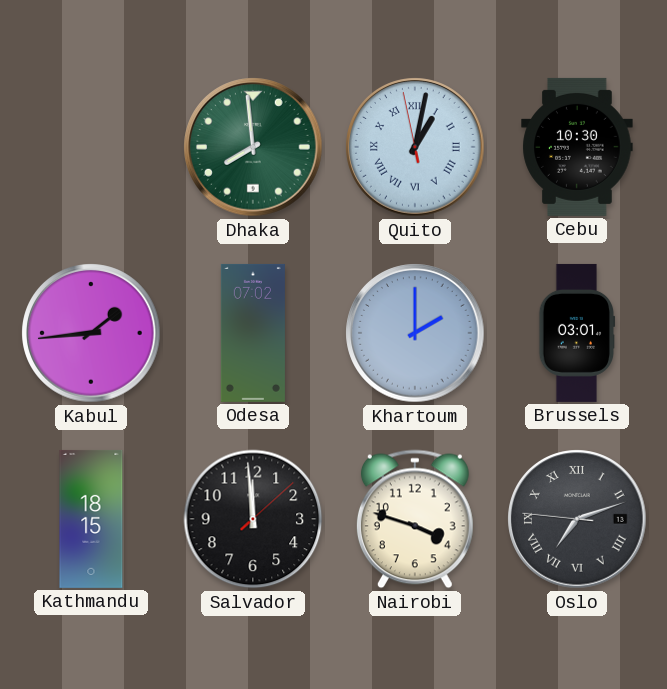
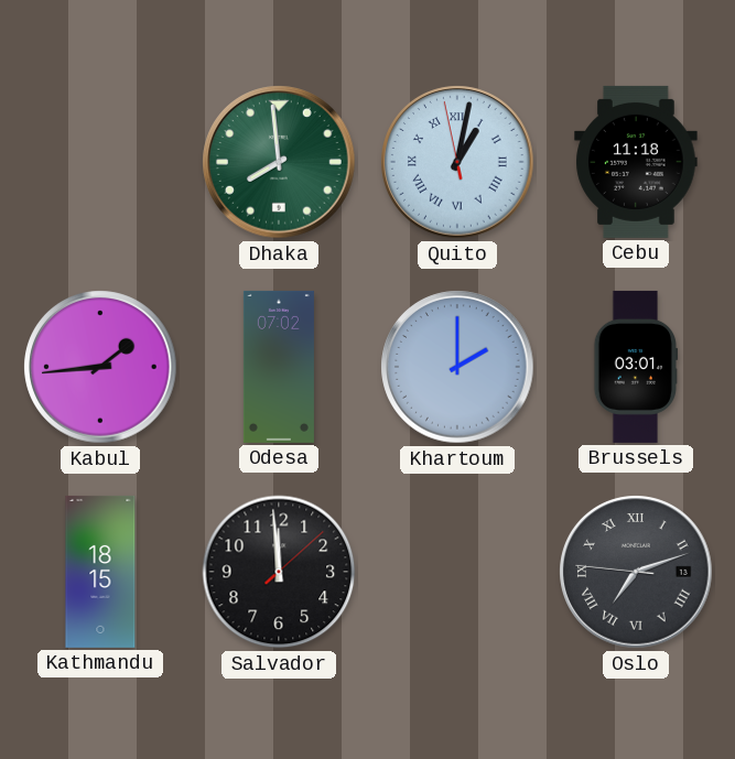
Cebu: 10:30 -> 11:18
Nairobi: 3:48 -> none
